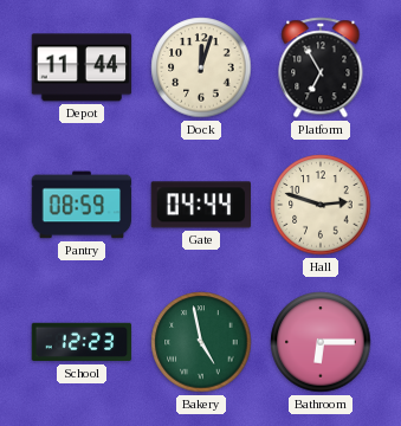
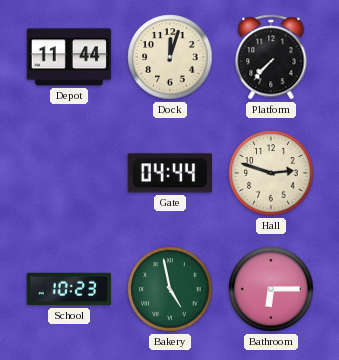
Platform: 6:55 -> 7:37
Pantry: 08:59 -> none
School: 12:23 -> 10:23
